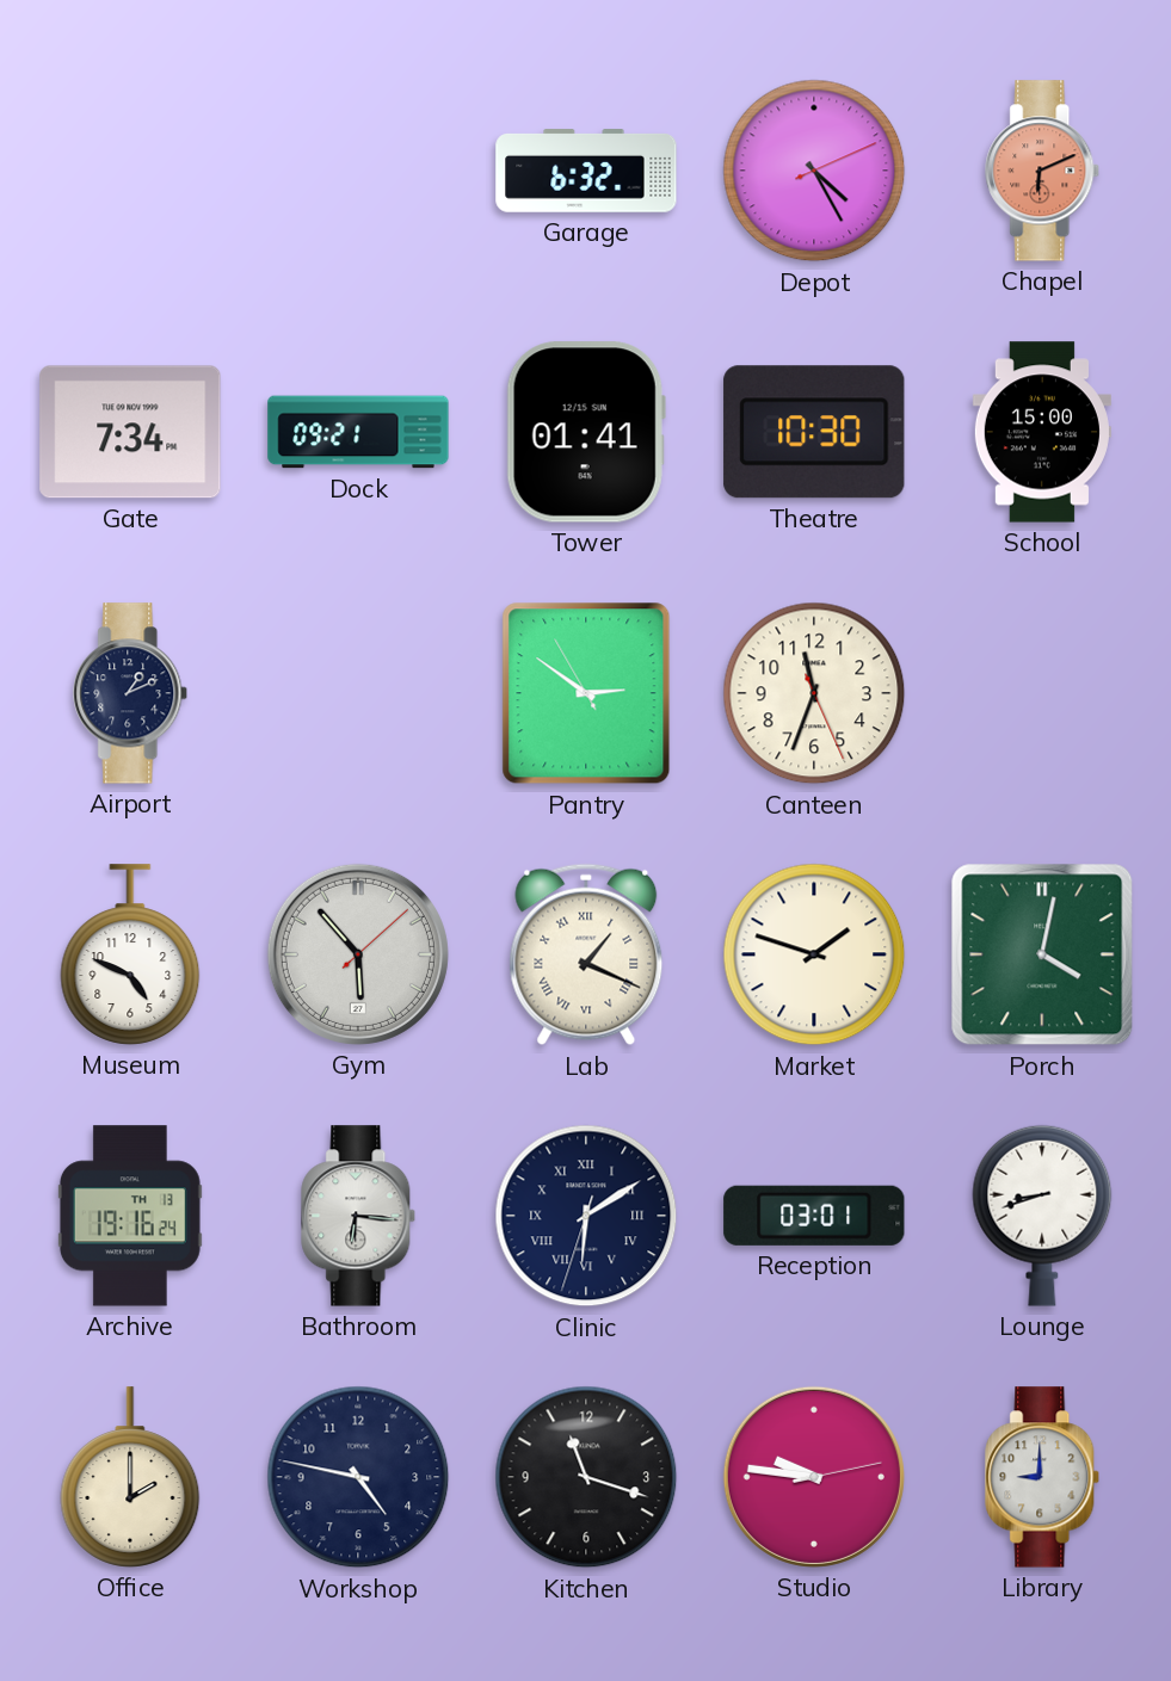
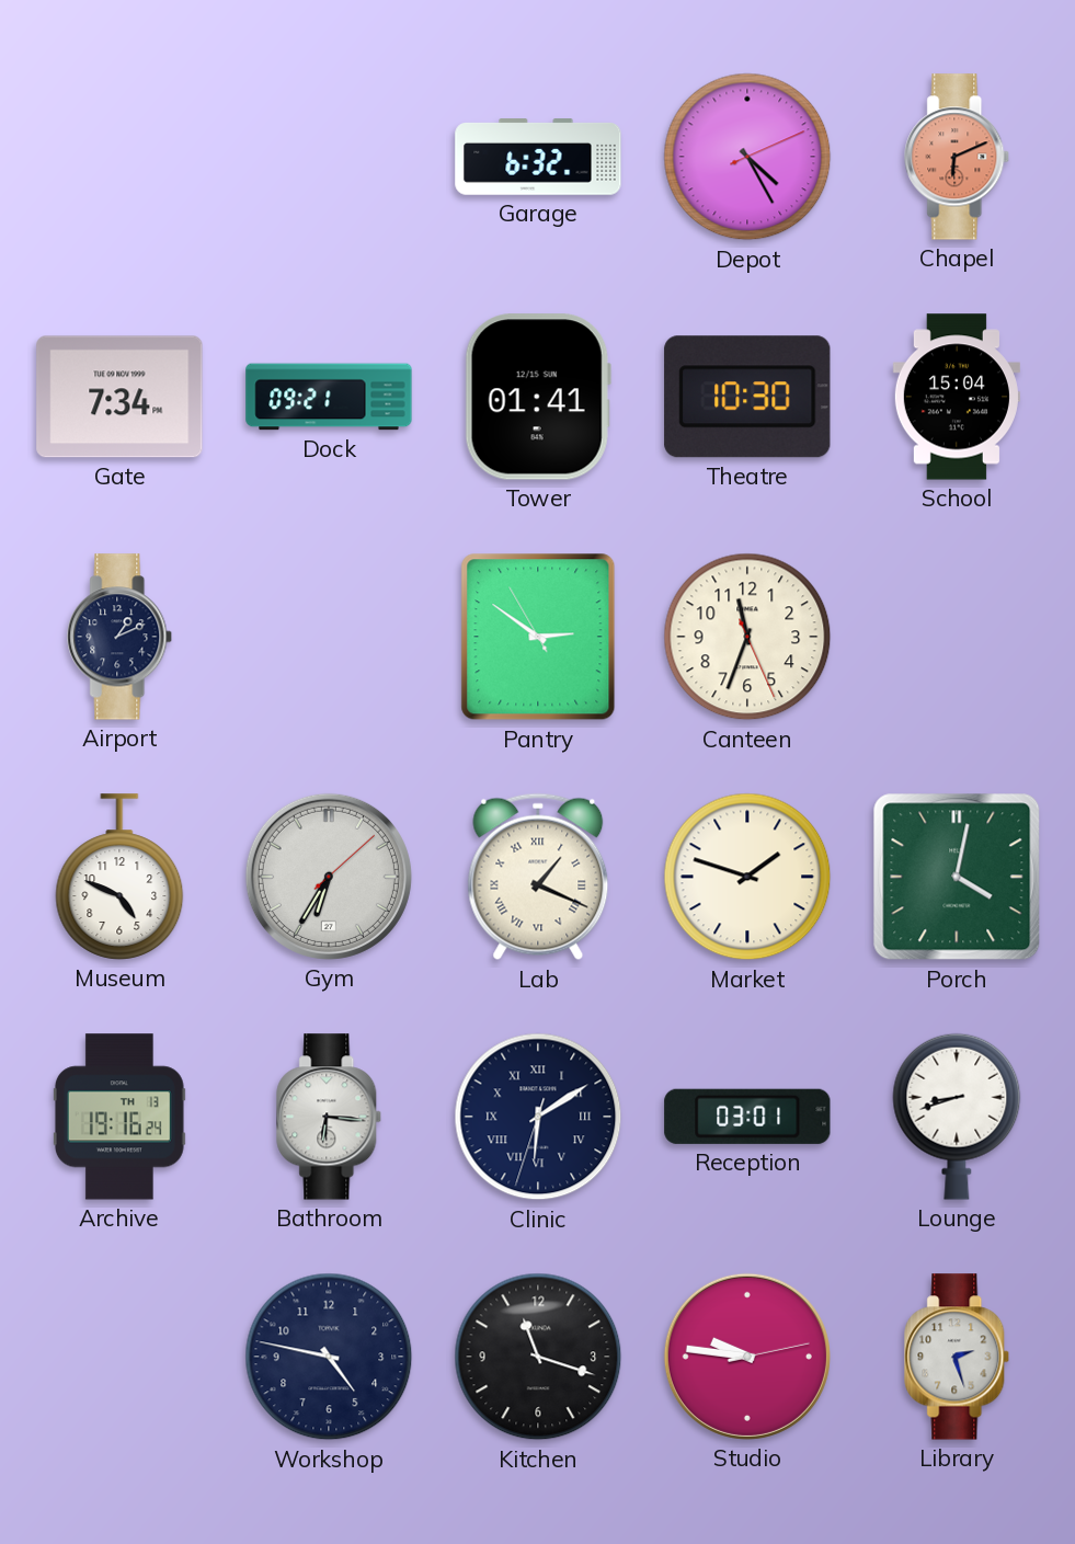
School: 15:00 -> 15:04
Gym: 5:53 -> 6:35
Office: 2:00 -> none
Library: 9:00 -> 2:27
